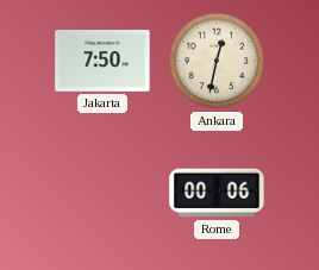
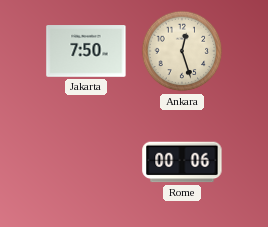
Ankara: 12:32 -> 12:27
